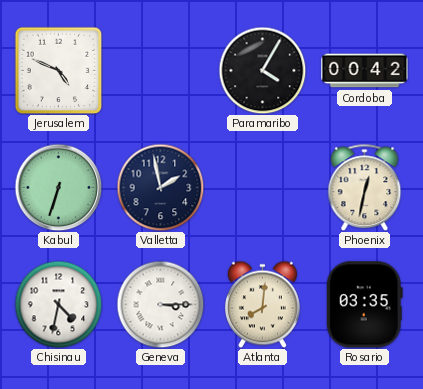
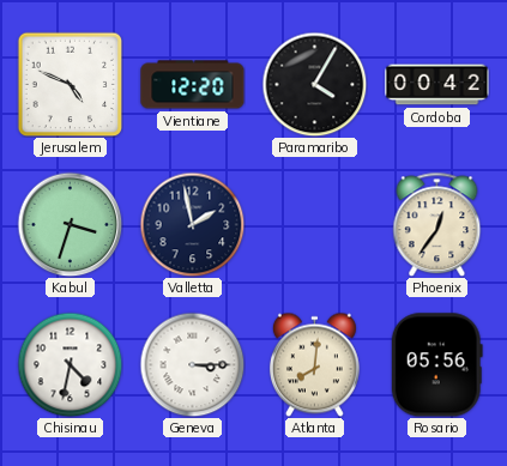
Vientiane: none -> 12:20
Kabul: 6:33 -> 3:33
Phoenix: 12:32 -> 12:36
Rosario: 03:35 -> 05:56
